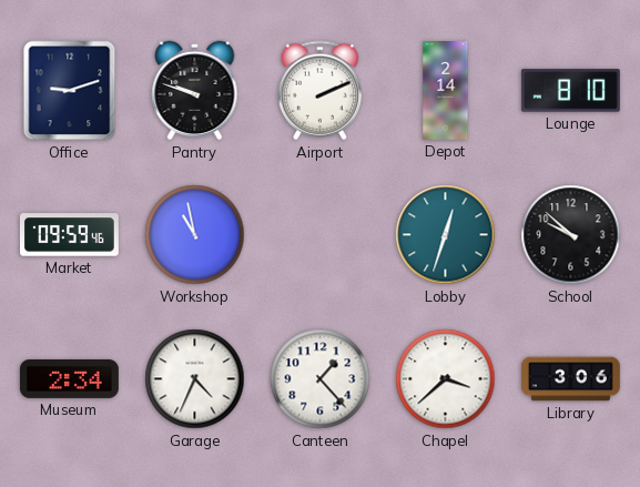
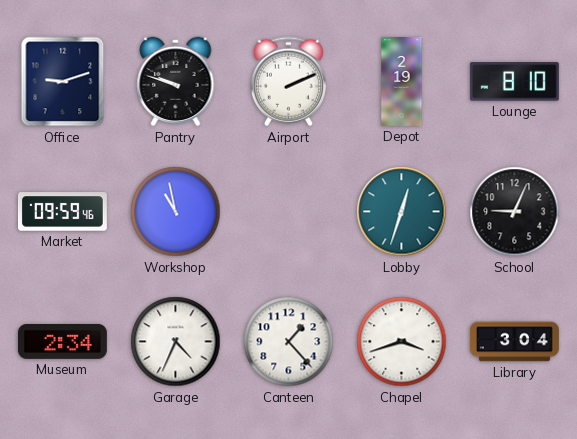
Depot: 2:14 -> 2:19
School: 9:52 -> 9:04
Chapel: 3:38 -> 3:42
Library: 3:06 -> 3:04
